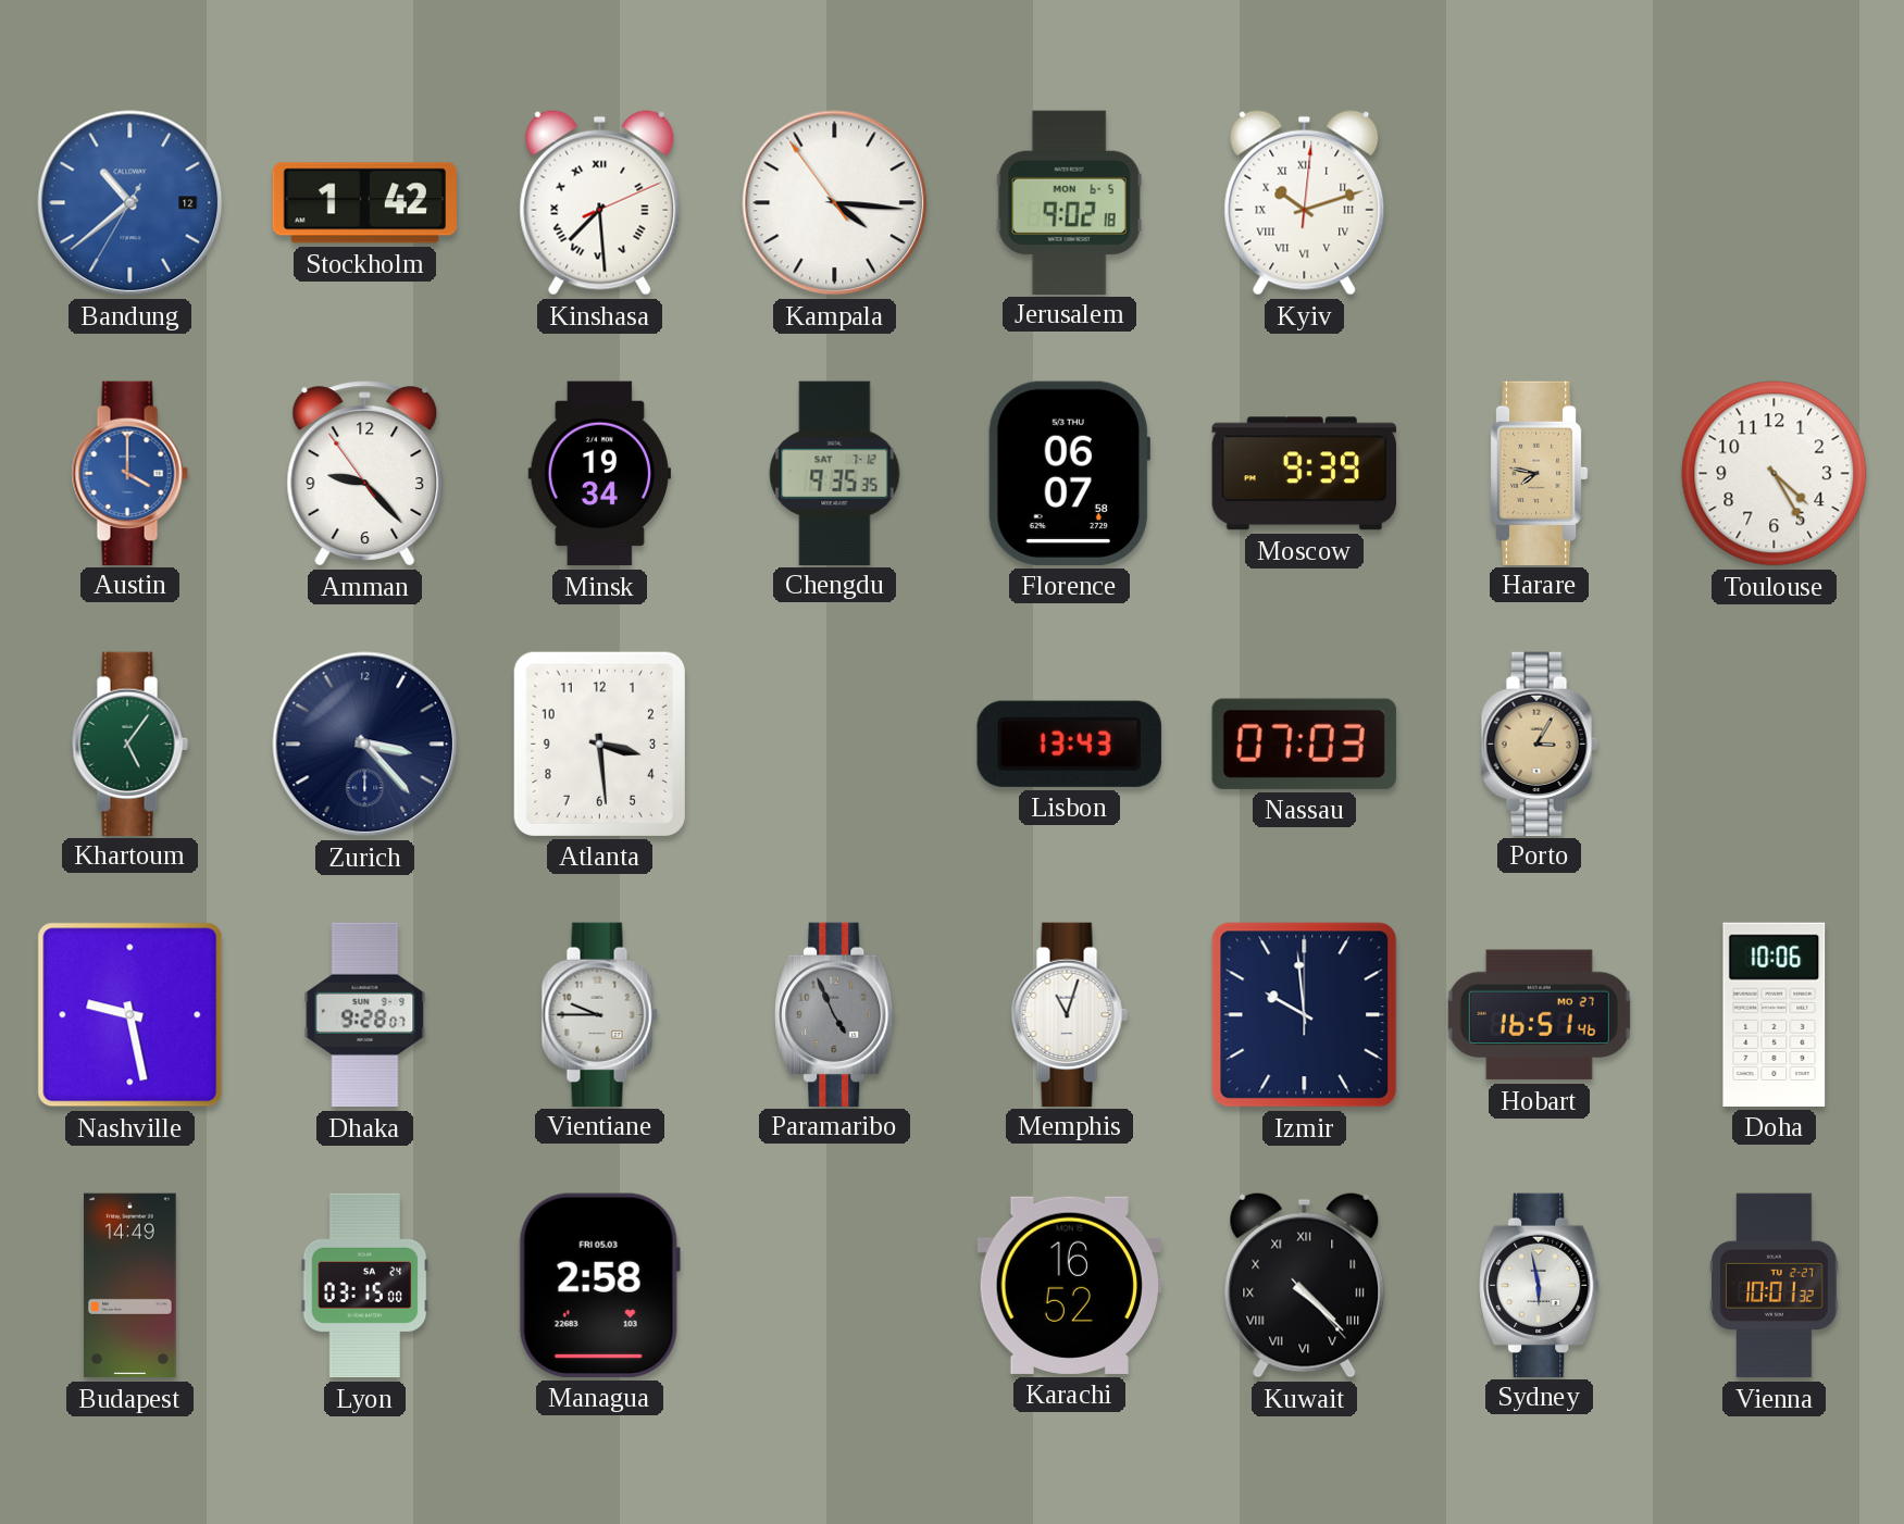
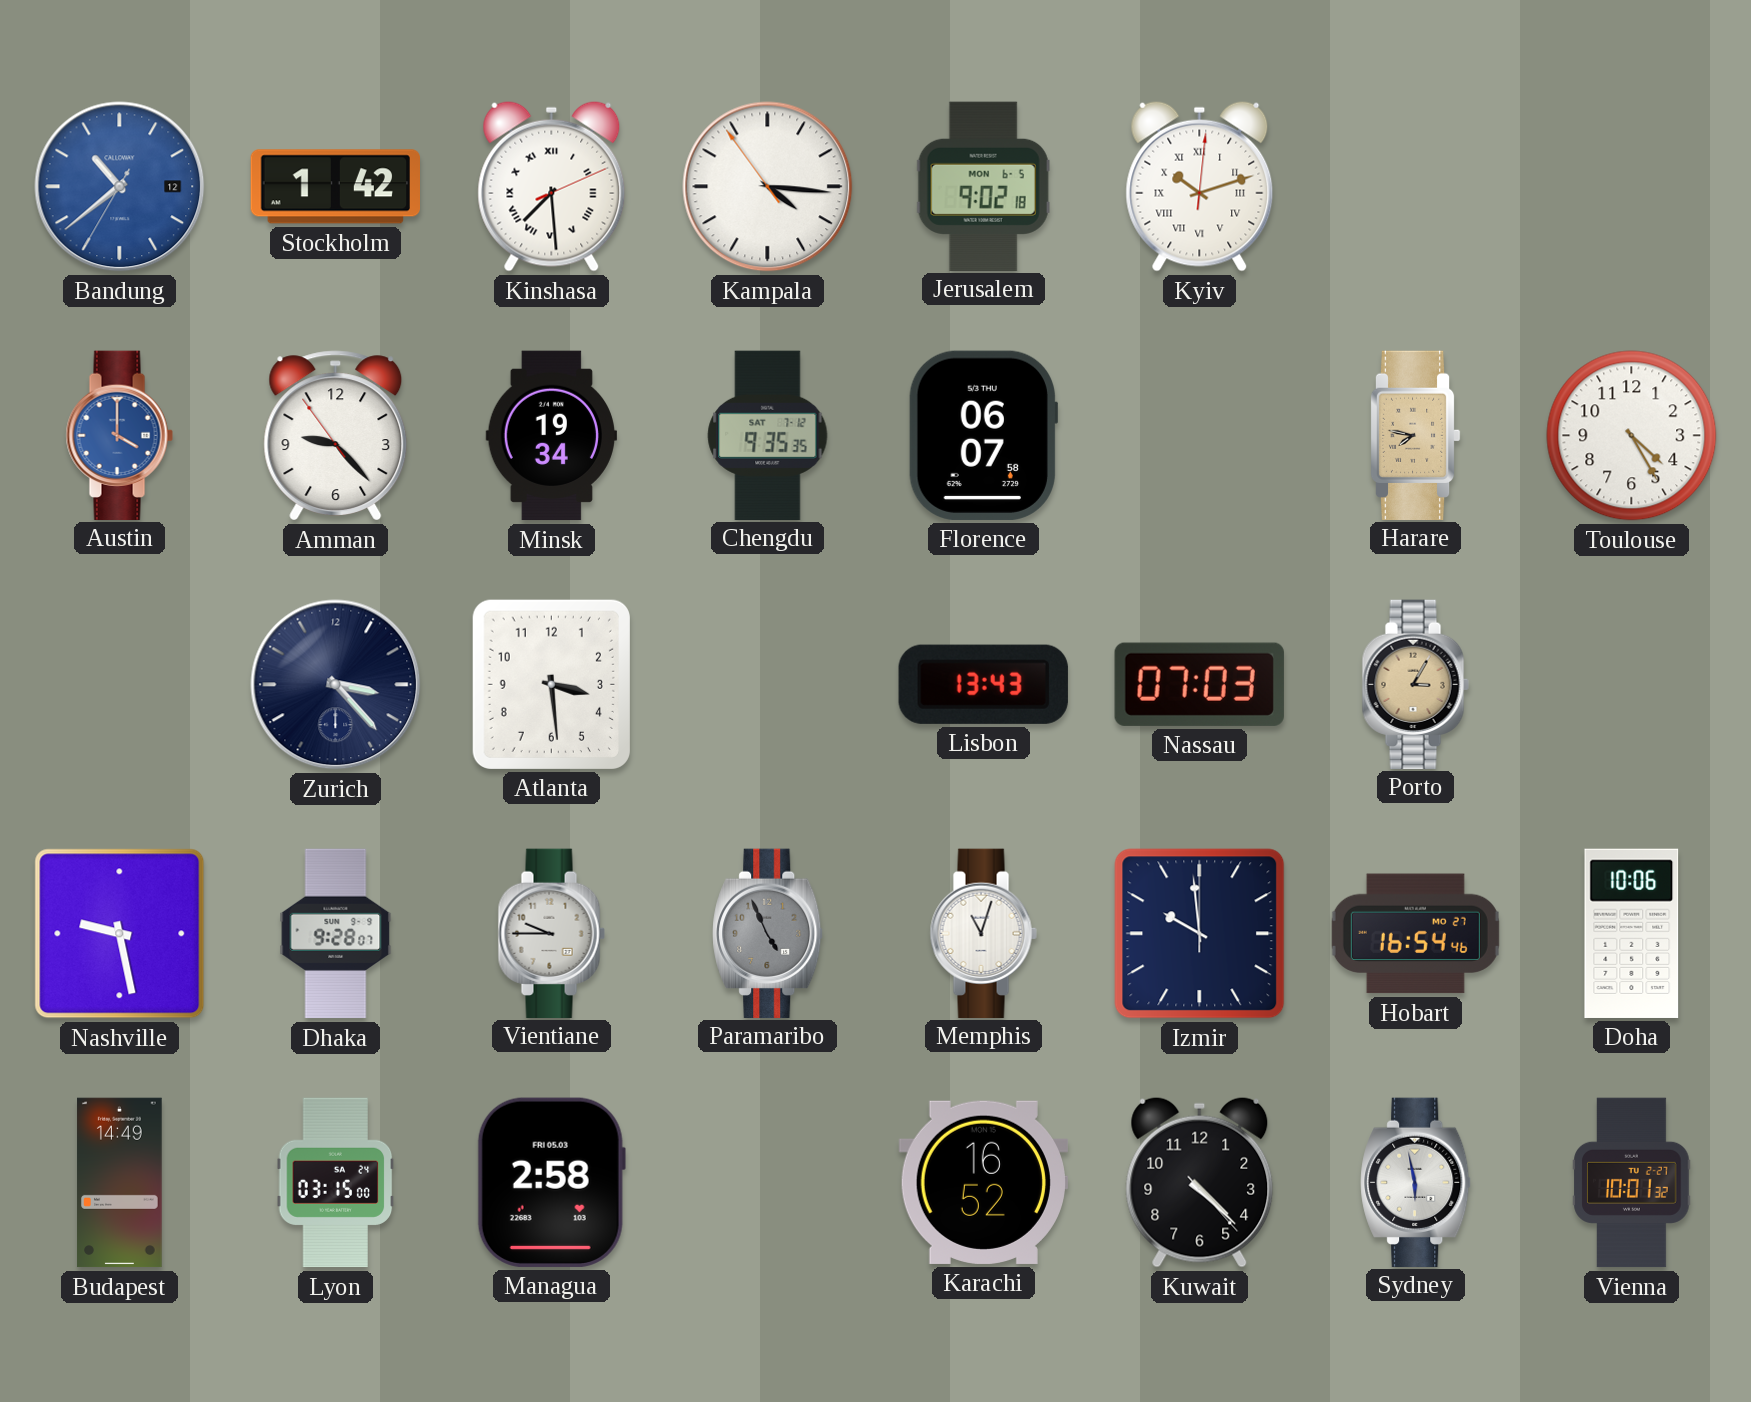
Moscow: 9:39 -> none
Khartoum: 5:06 -> none
Hobart: 16:51 -> 16:54
Kuwait numerals: Roman -> Arabic
